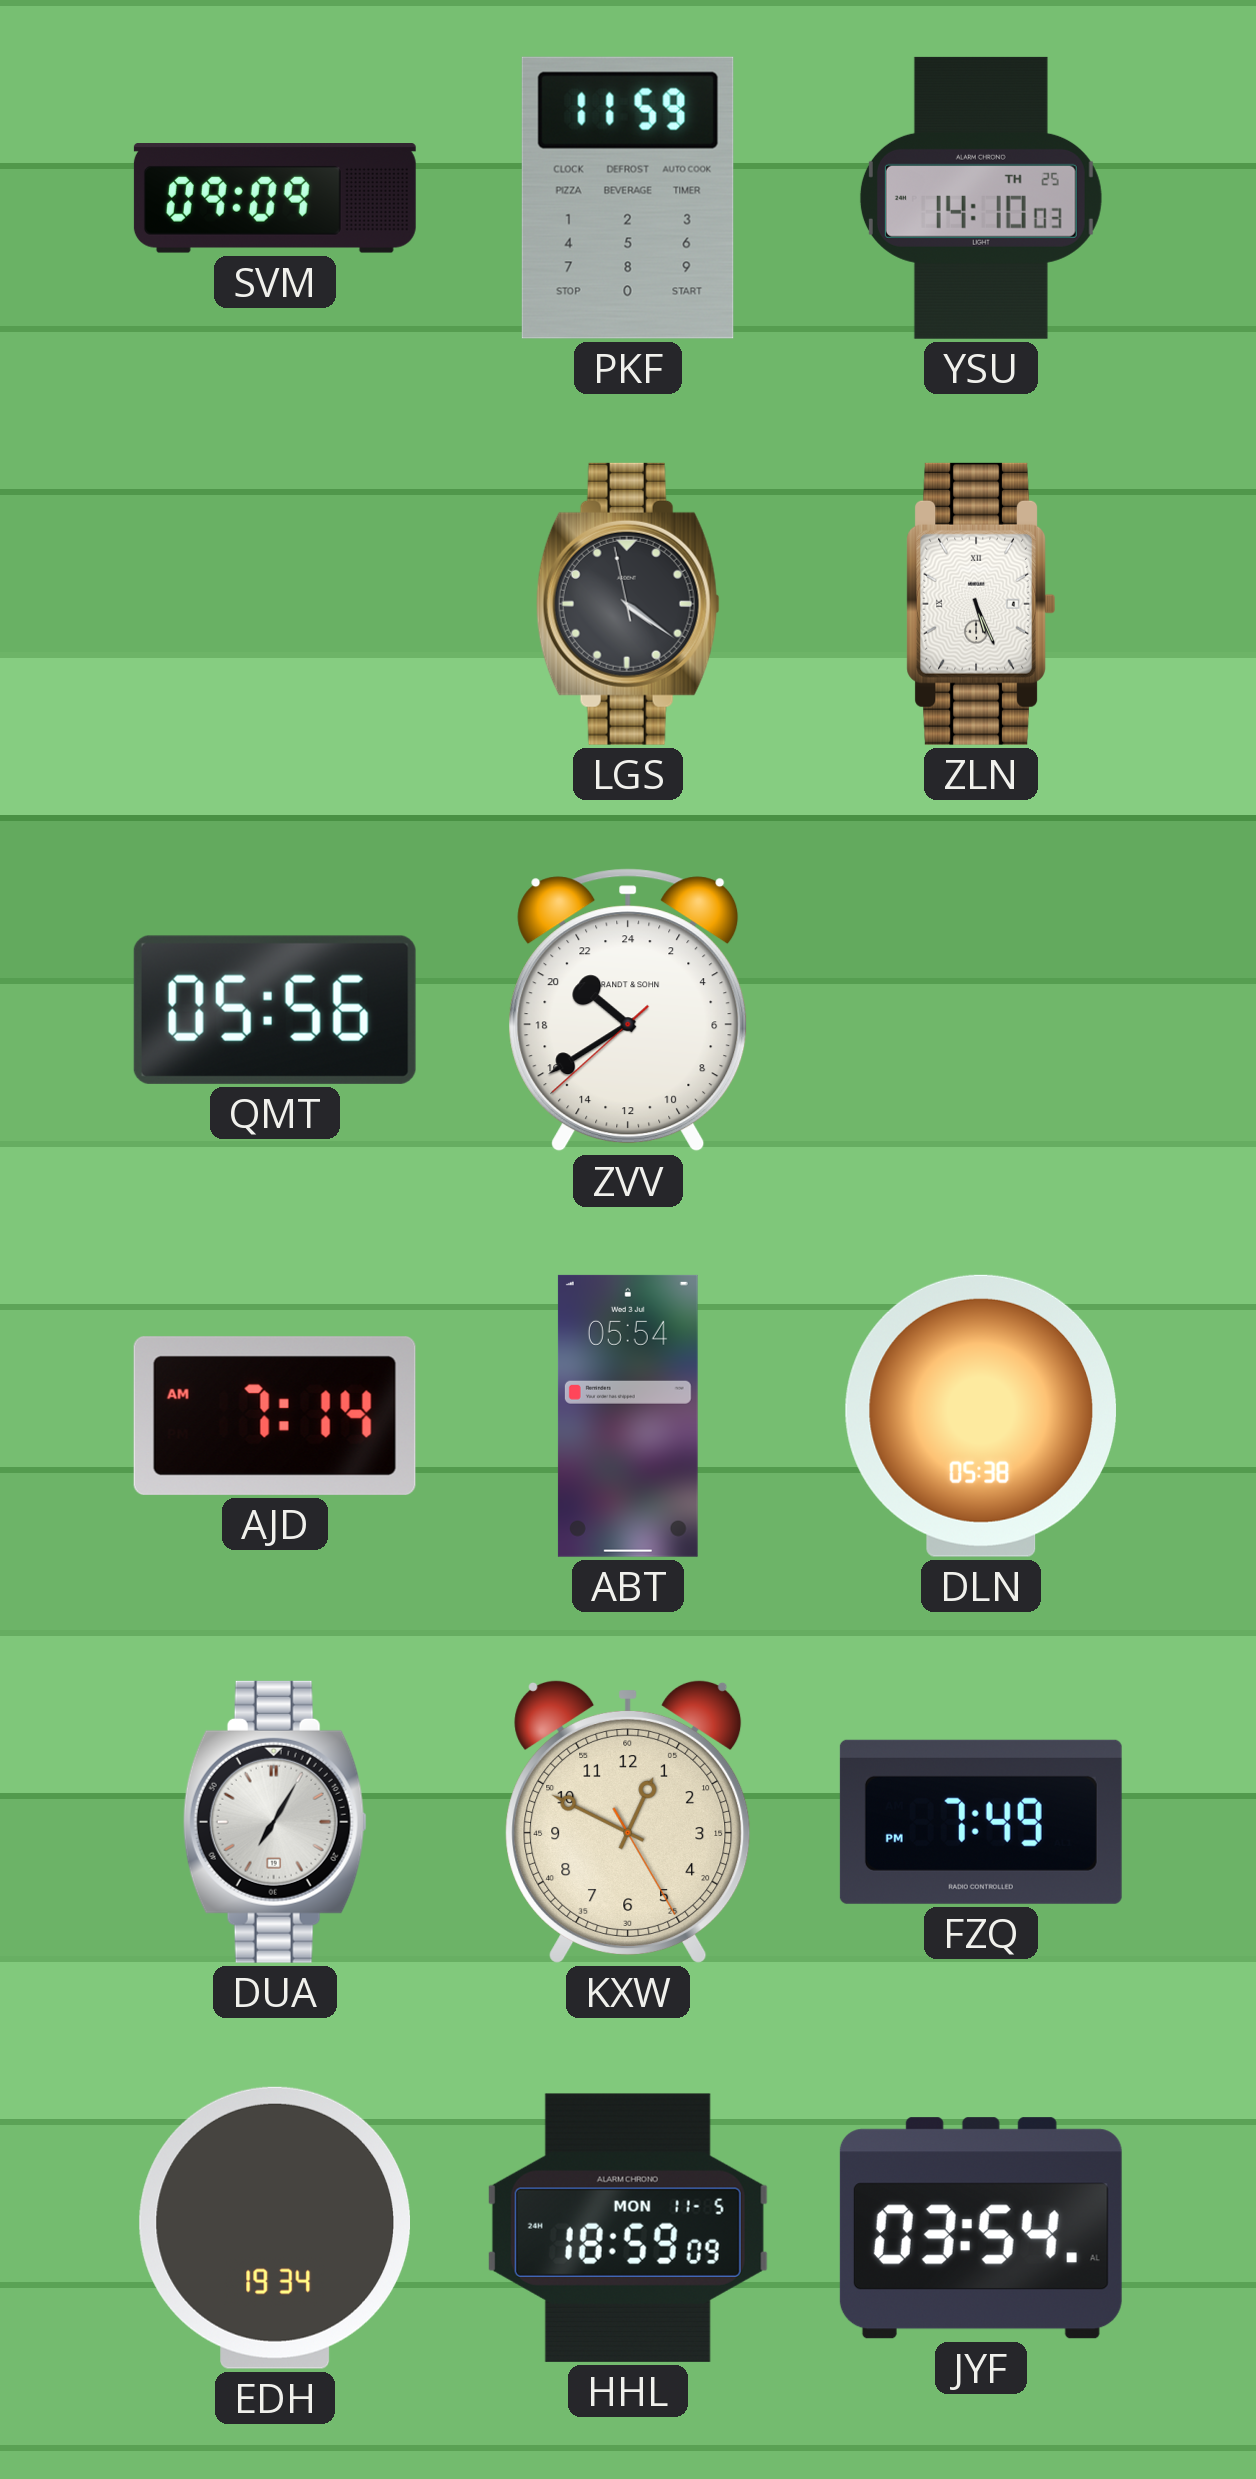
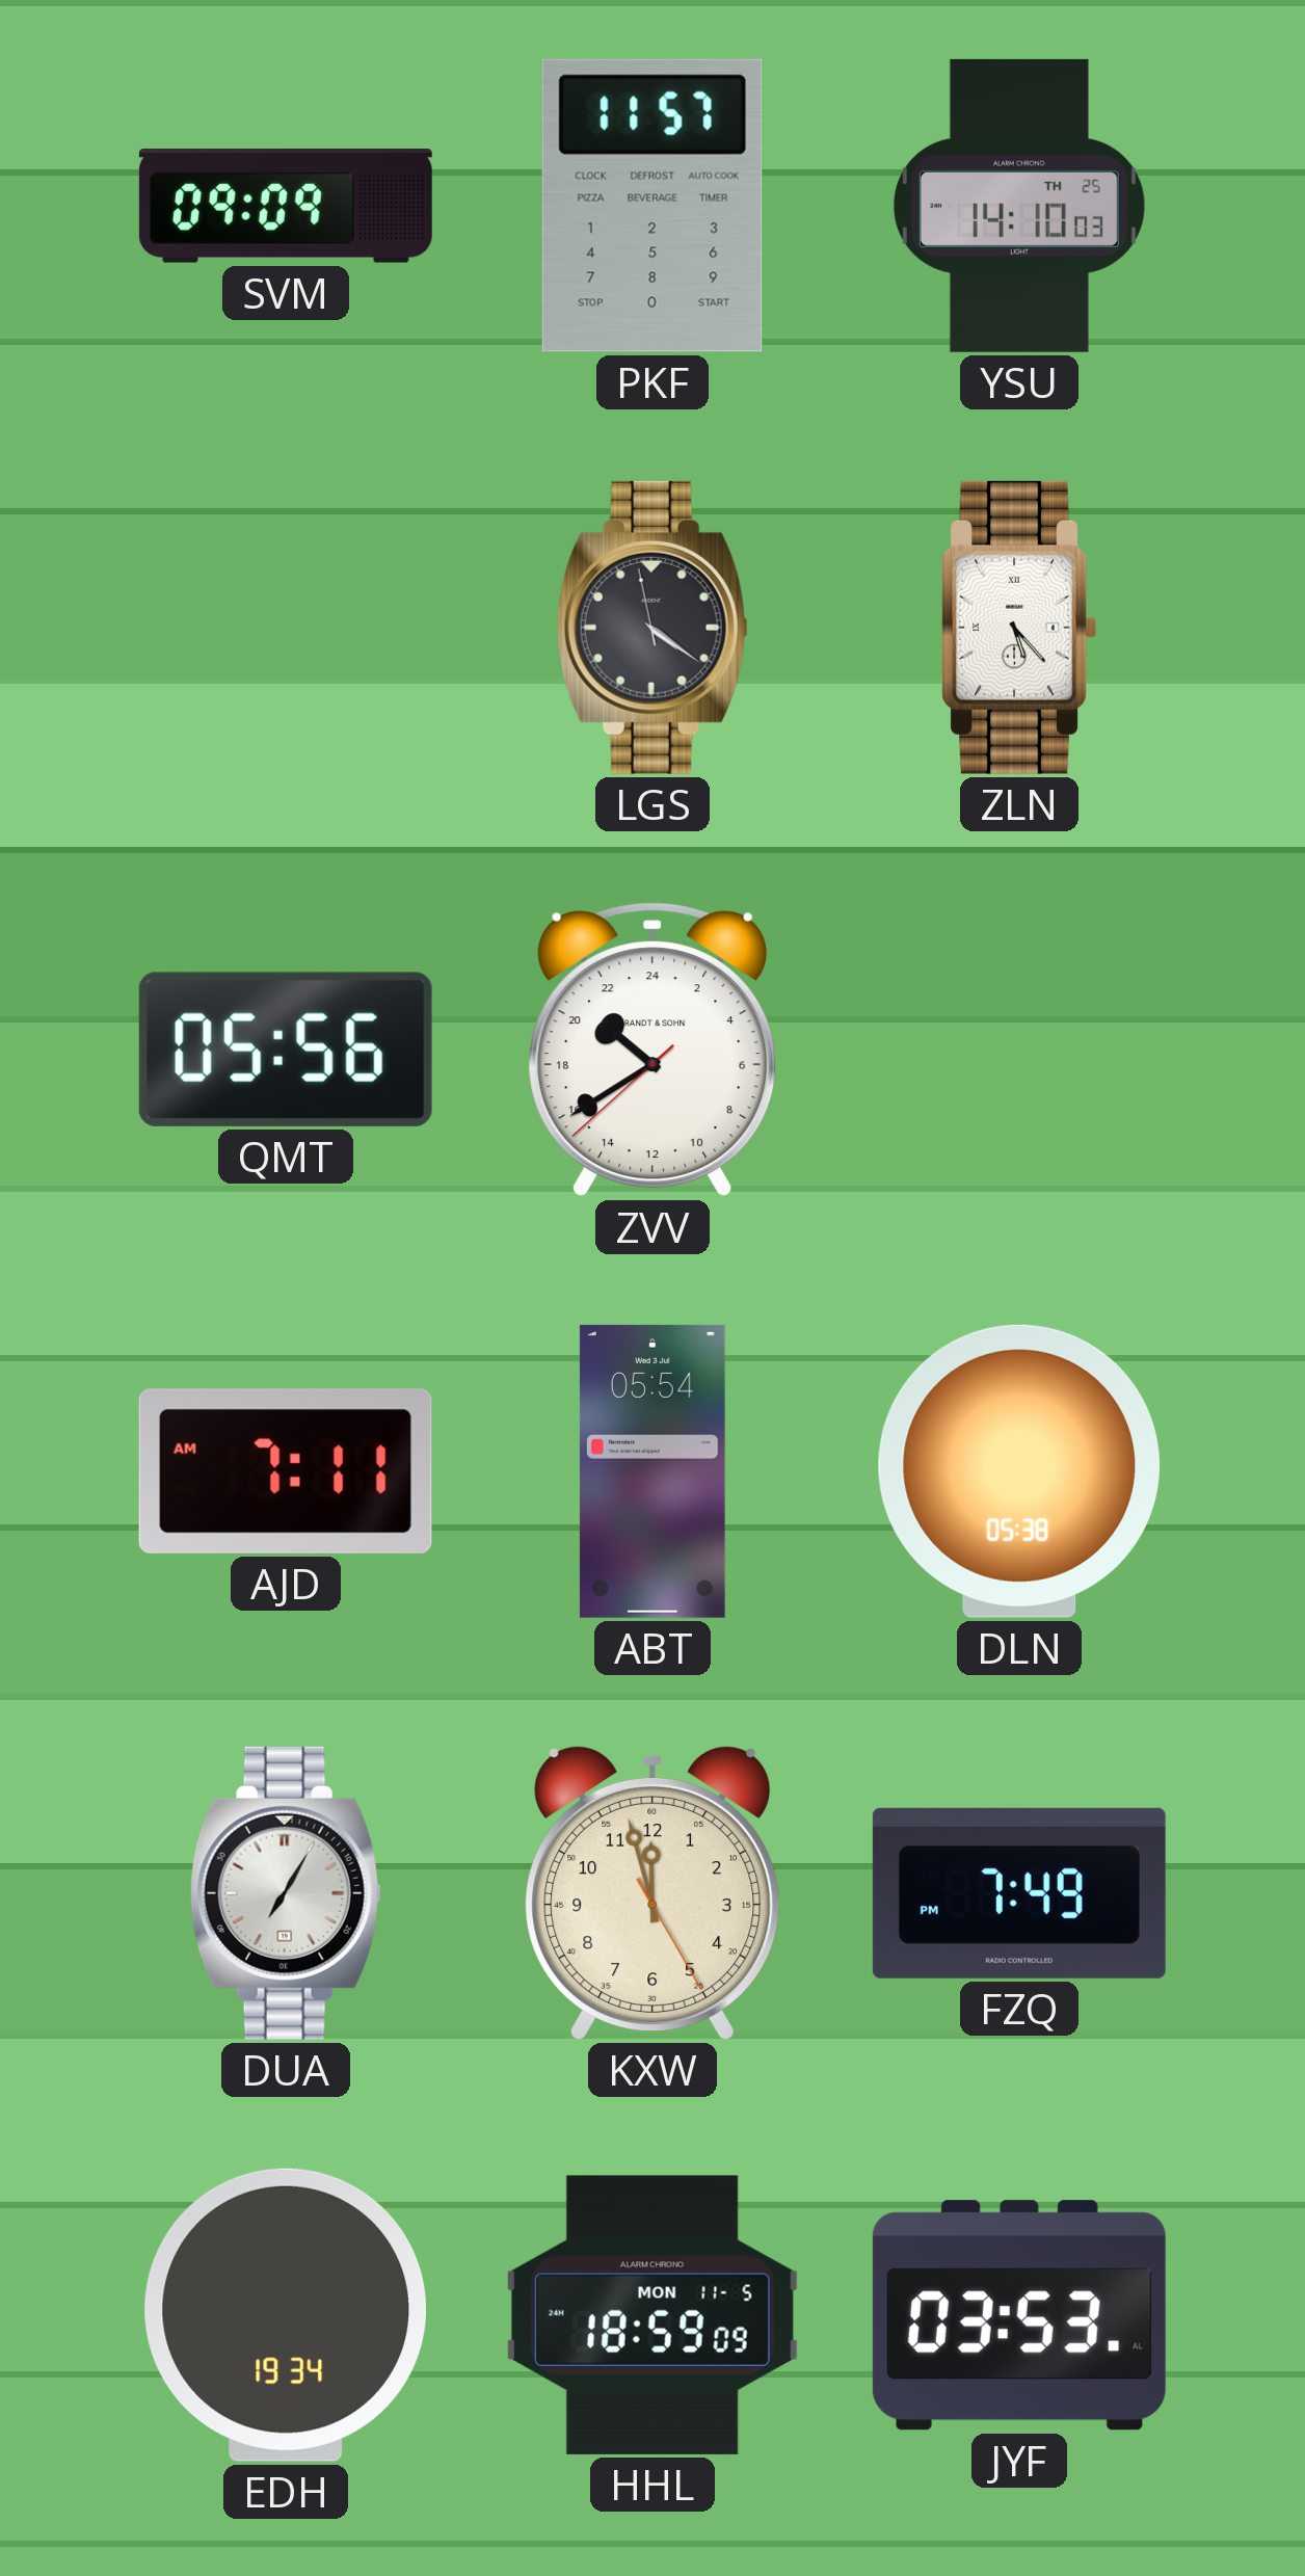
PKF: 11:59 -> 11:57
ZLN: 5:26 -> 5:23
AJD: 7:14 -> 7:11
KXW: 12:49 -> 11:57
JYF: 03:54 -> 03:53
